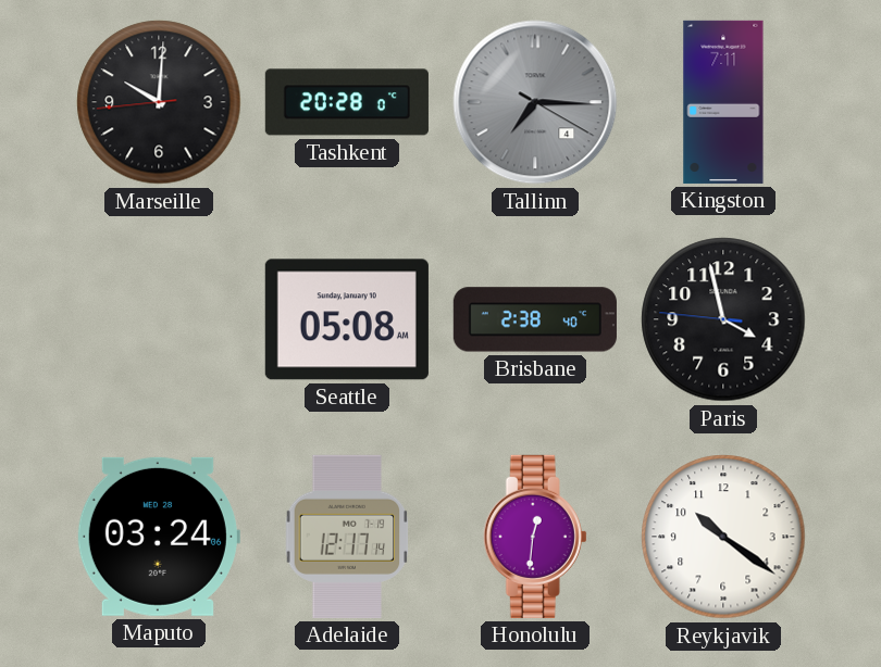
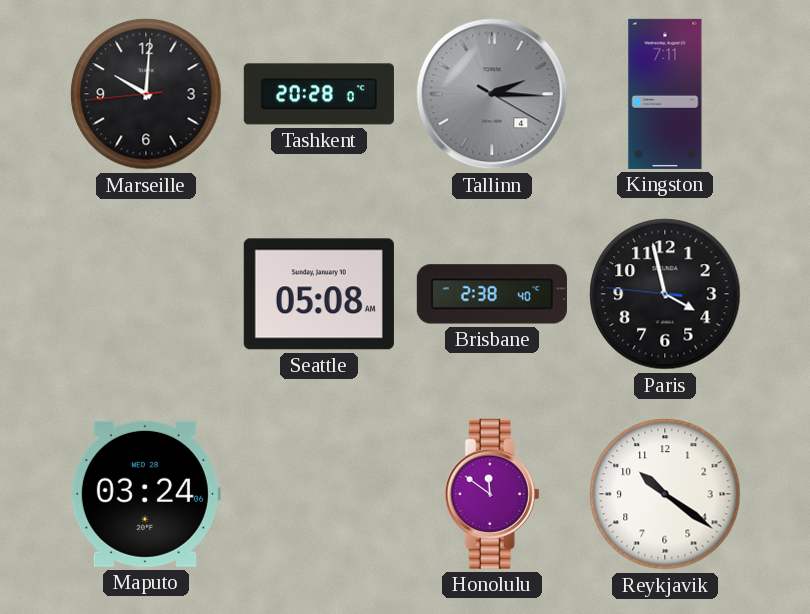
Tallinn: 7:15 -> 2:15
Adelaide: 12:17 -> none
Honolulu: 12:31 -> 11:51
